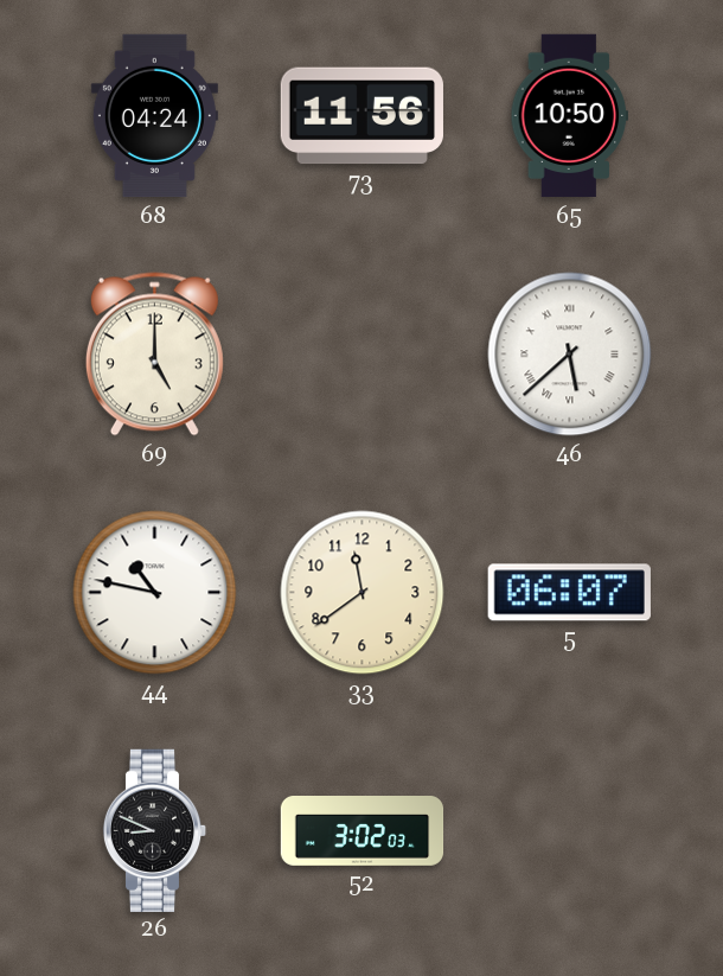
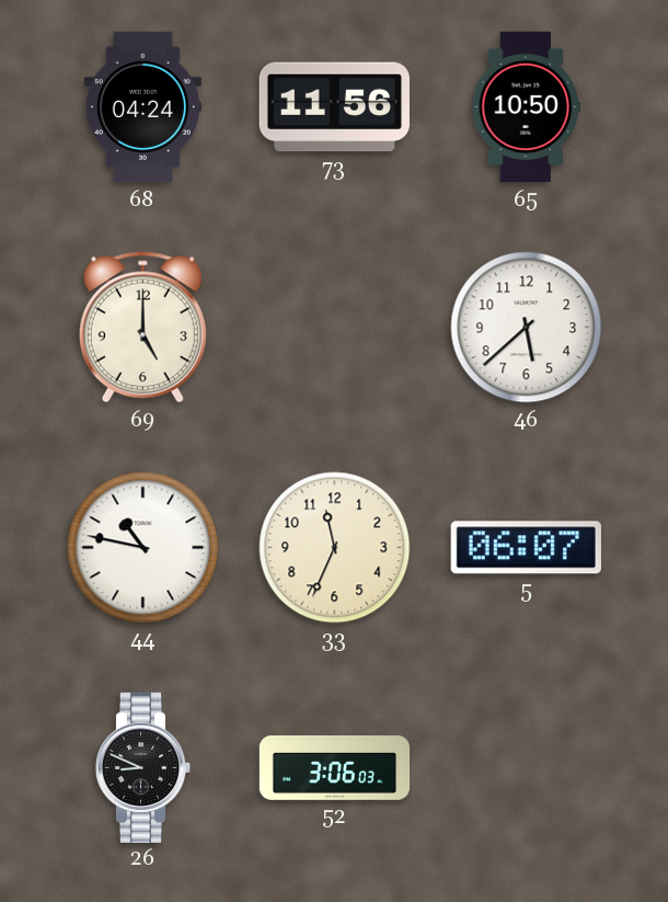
46 numerals: Roman -> Arabic
33: 11:39 -> 11:34
52: 3:02 -> 3:06
